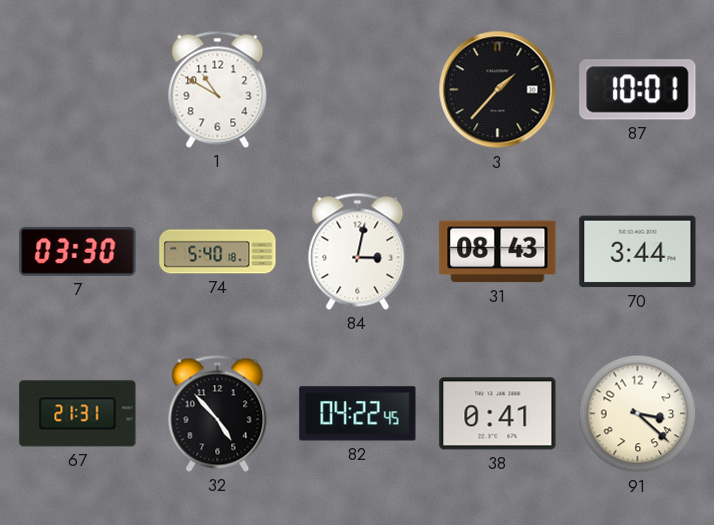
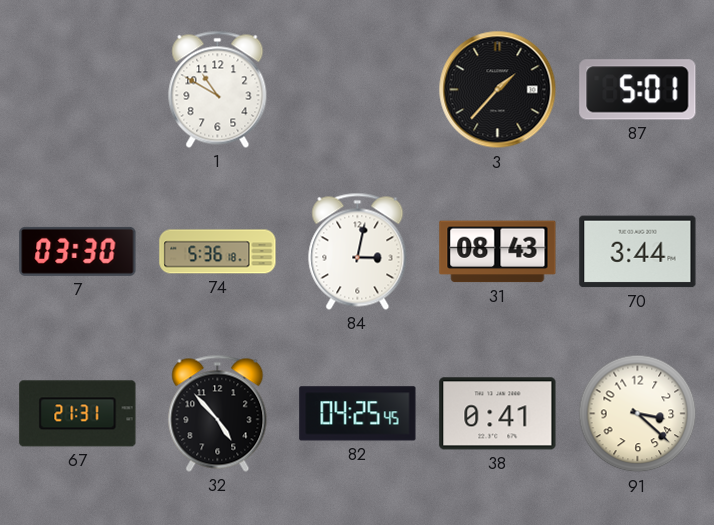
87: 10:01 -> 5:01
74: 5:40 -> 5:36
82: 04:22 -> 04:25
